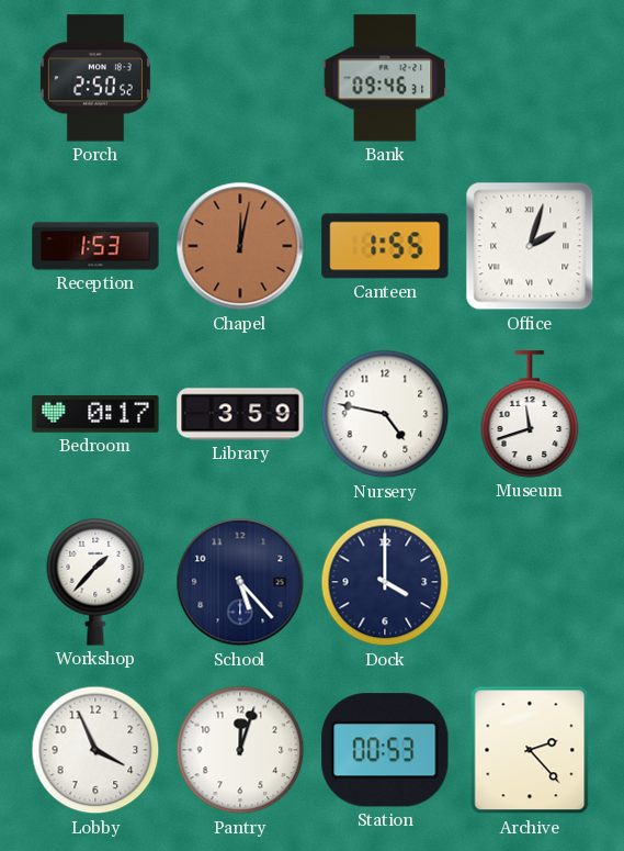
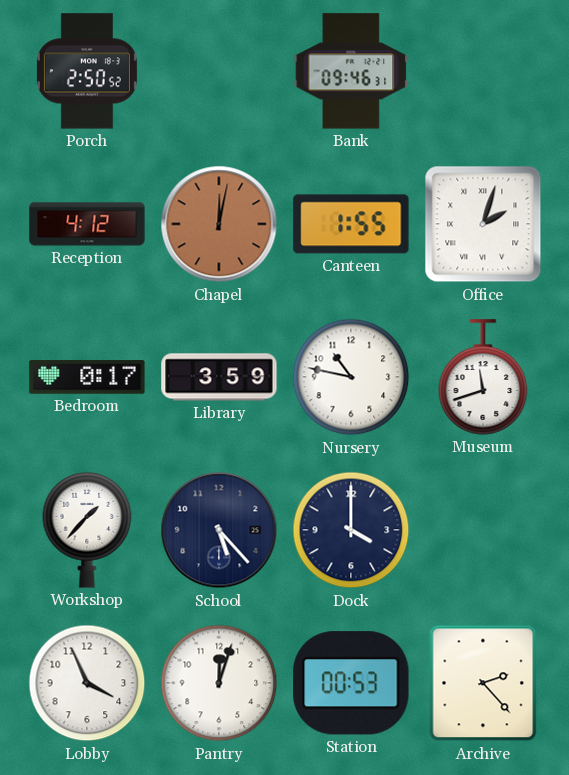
Reception: 1:53 -> 4:12
Nursery: 4:47 -> 10:47
